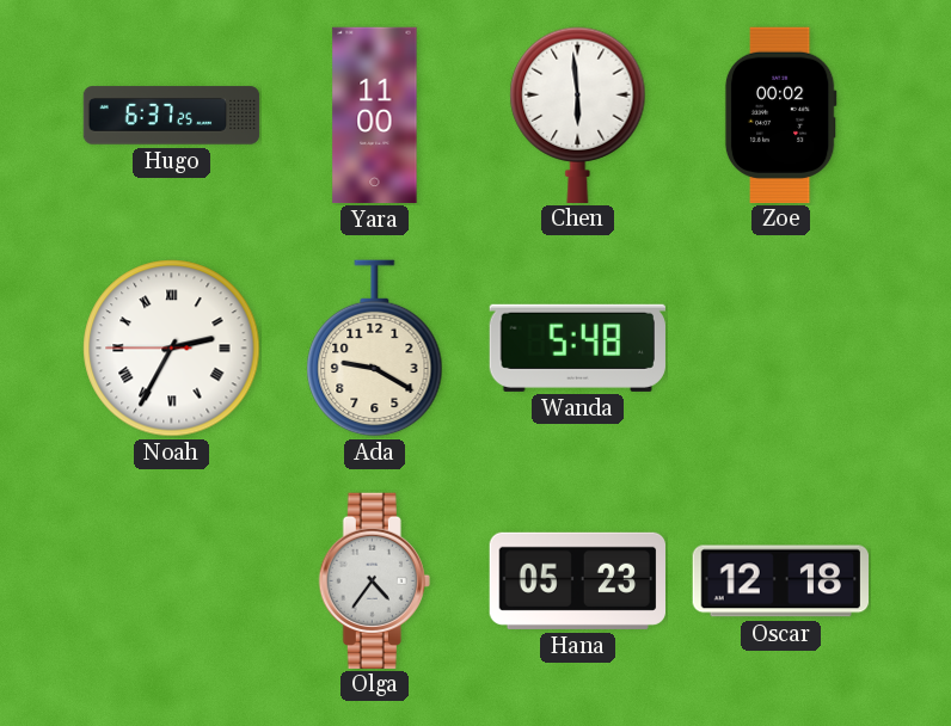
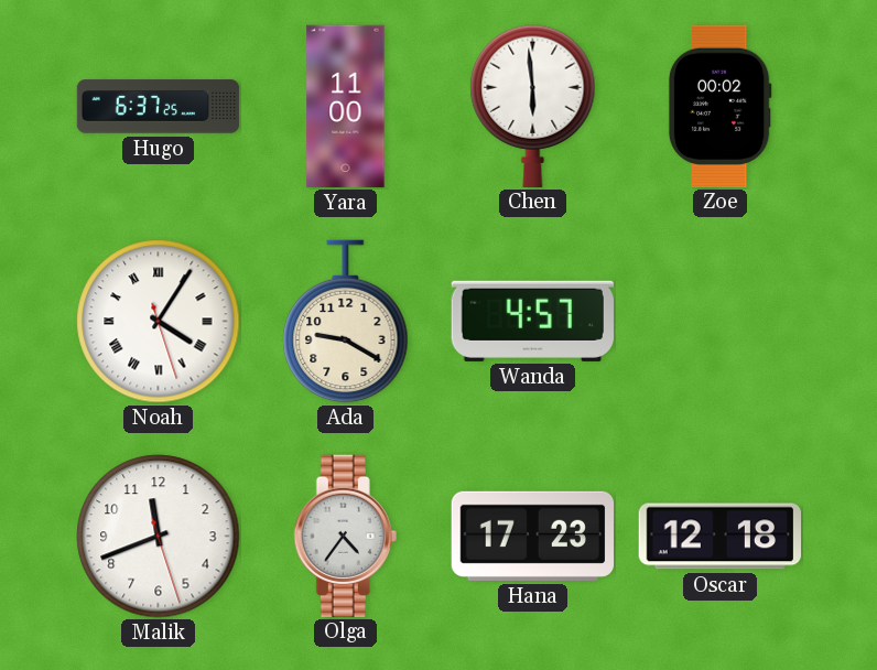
Noah: 2:34 -> 4:05
Wanda: 5:48 -> 4:57
Malik: none -> 11:41
Hana: 05:23 -> 17:23
